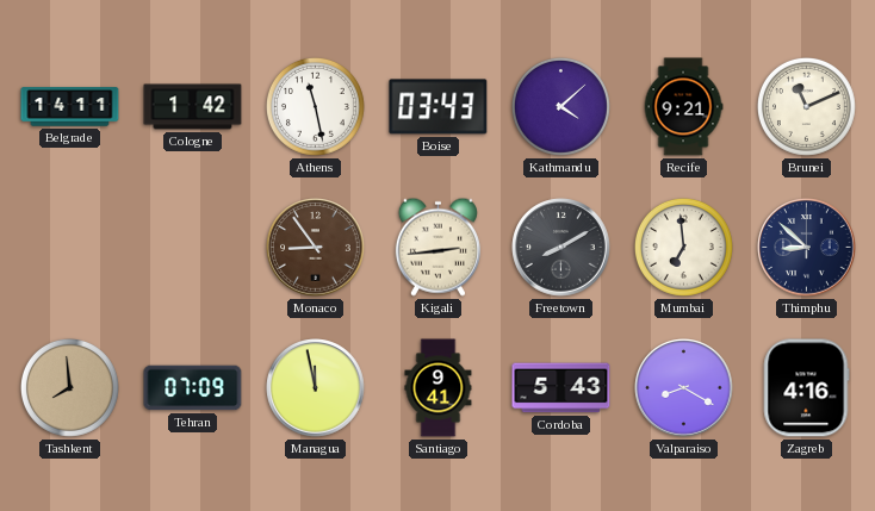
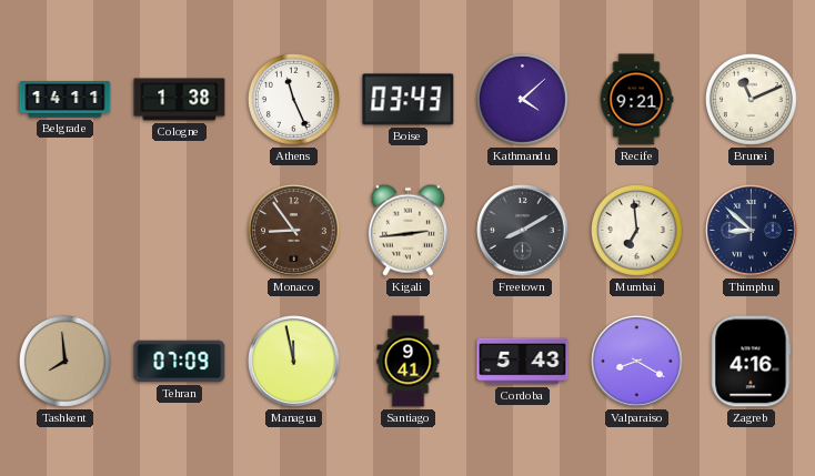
Cologne: 1:42 -> 1:38
Athens: 11:28 -> 11:26
